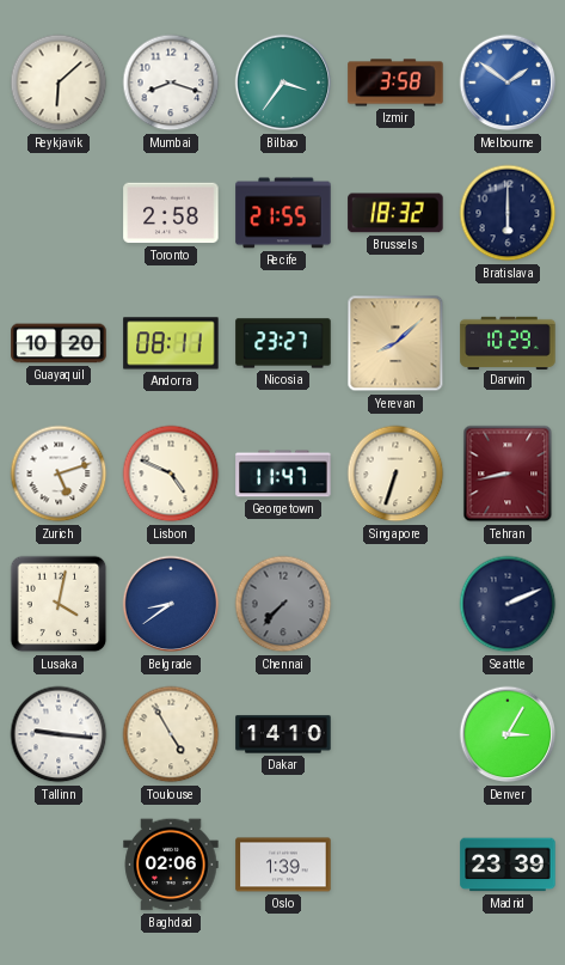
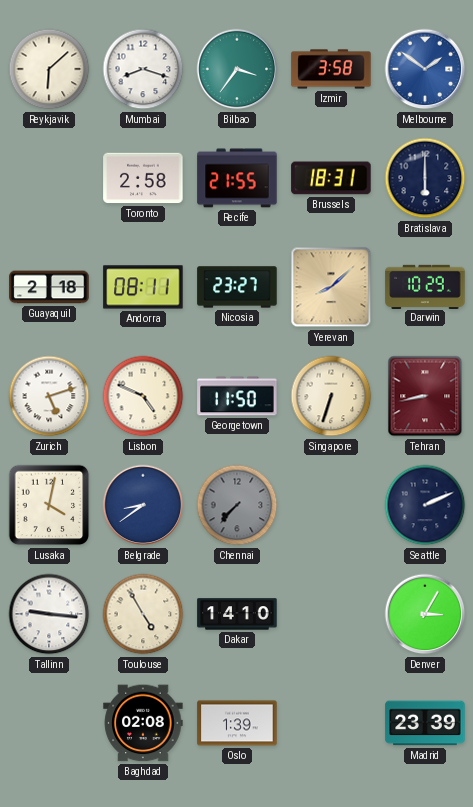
Brussels: 18:32 -> 18:31
Guayaquil: 10:20 -> 2:18
Georgetown: 11:47 -> 11:50
Baghdad: 02:06 -> 02:08
